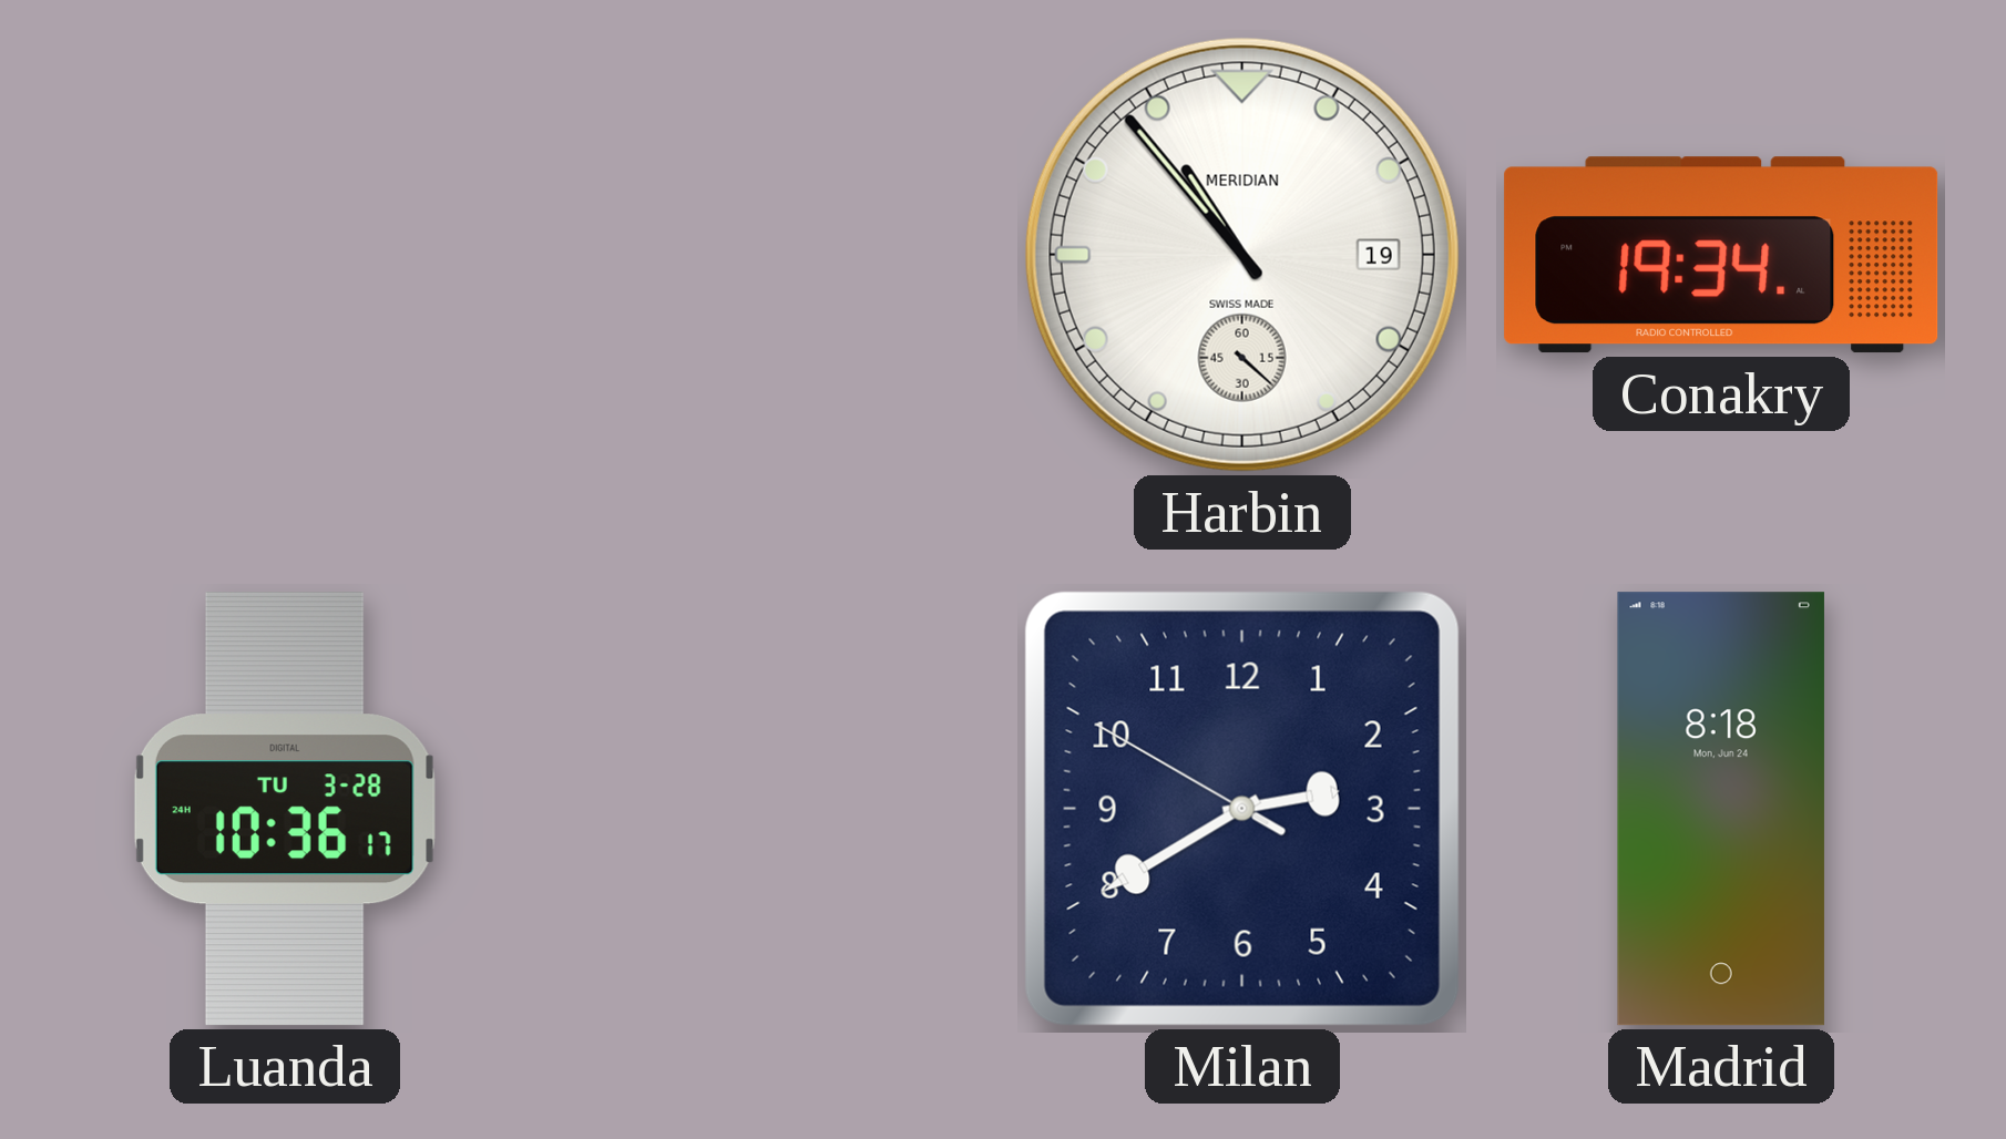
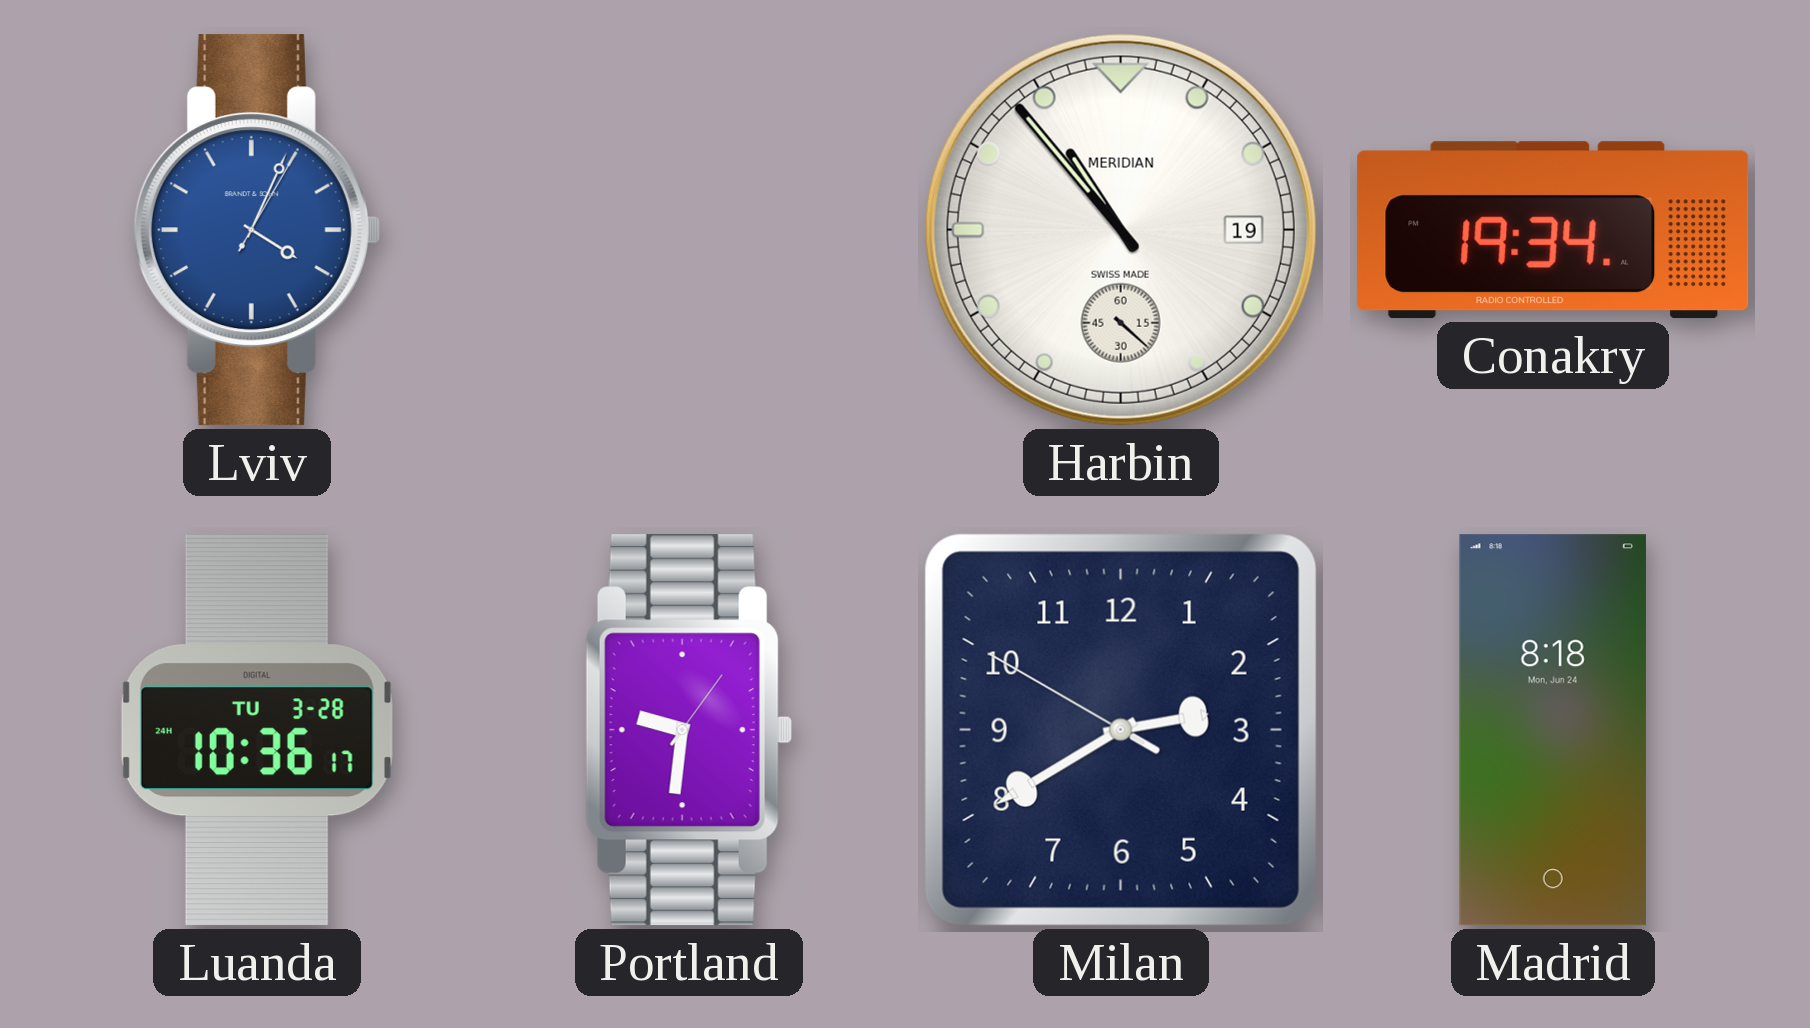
Lviv: none -> 4:04
Portland: none -> 9:31
